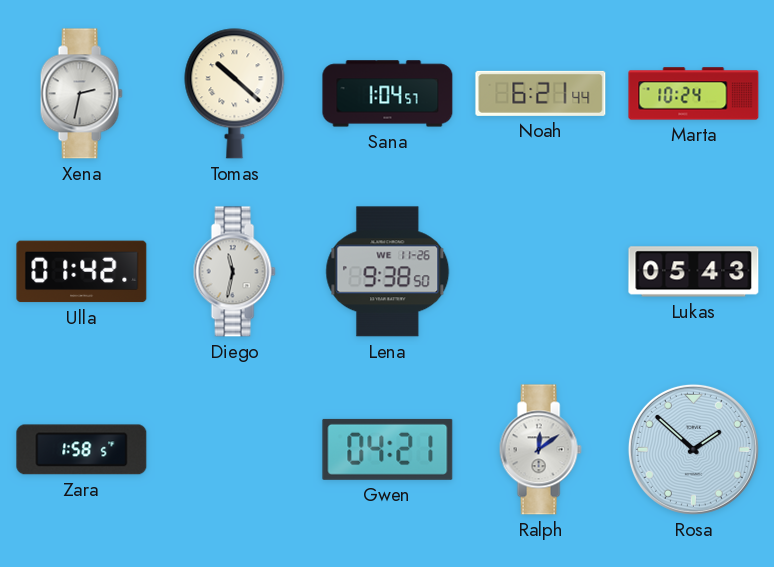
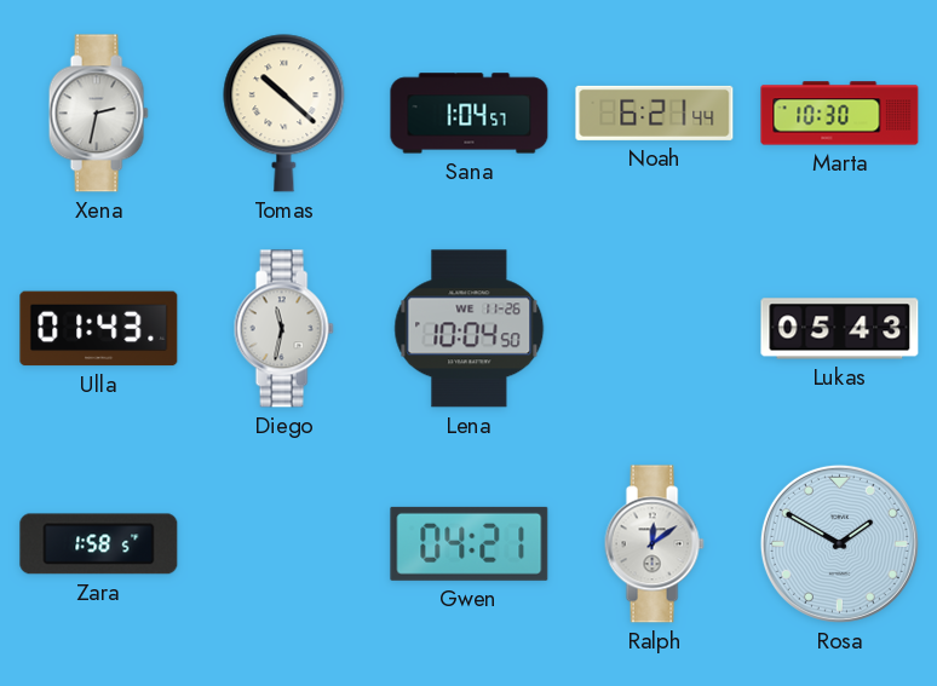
Marta: 10:24 -> 10:30
Ulla: 01:42 -> 01:43
Lena: 9:38 -> 10:04
Rosa: 1:52 -> 1:50
